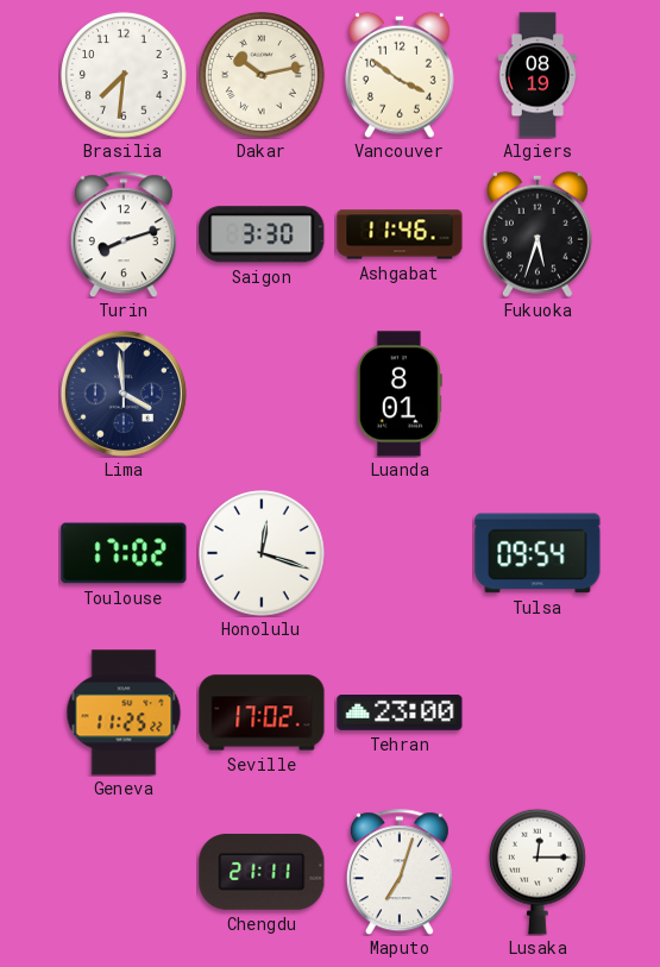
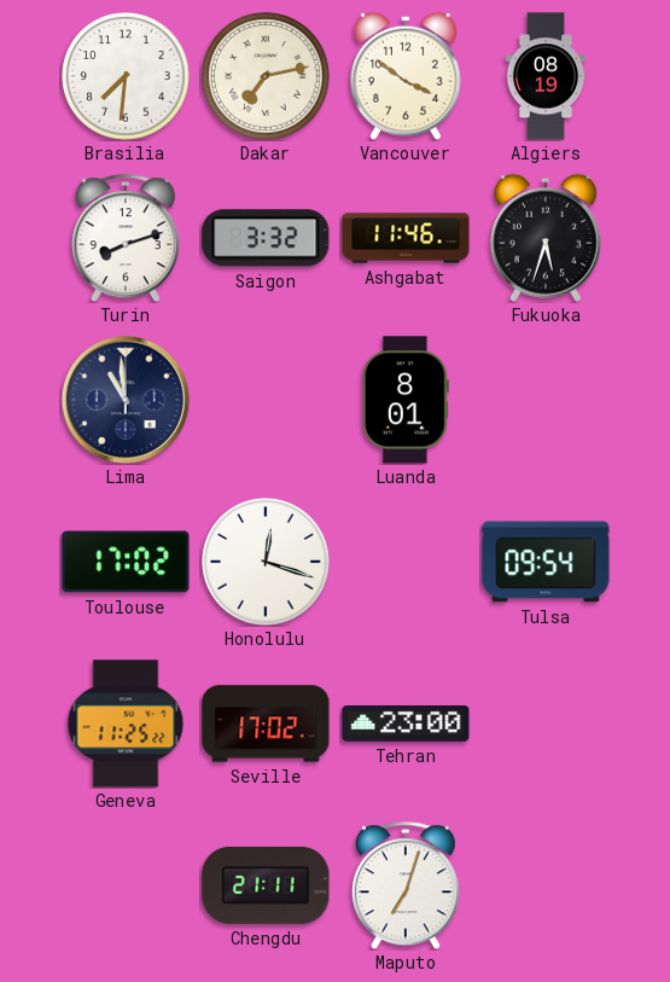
Dakar: 10:13 -> 7:13
Saigon: 3:30 -> 3:32
Lima: 3:59 -> 10:59
Lusaka: 12:15 -> none
